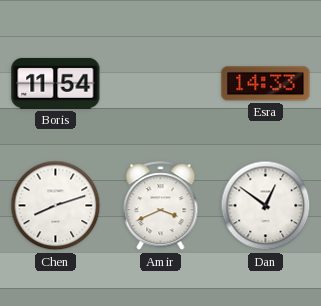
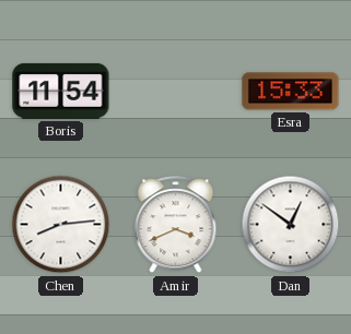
Esra: 14:33 -> 15:33
Chen: 8:12 -> 8:14
